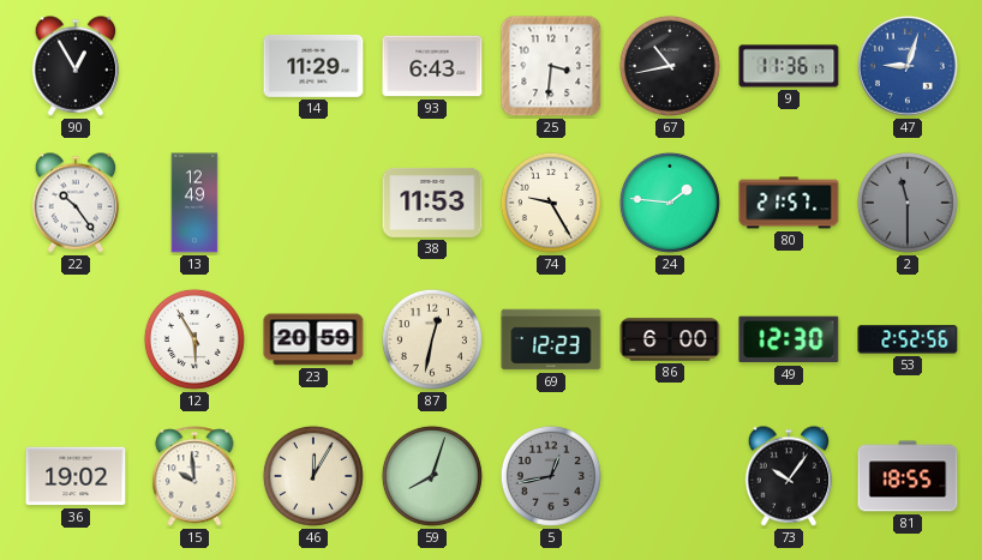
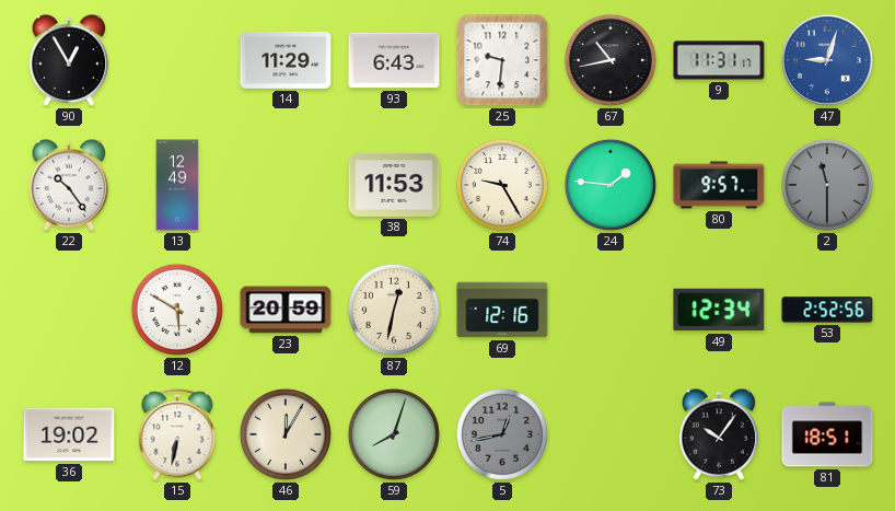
25: 3:31 -> 9:31
9: 11:36 -> 11:31
80: 21:57 -> 9:57
12: 5:55 -> 5:50
69: 12:23 -> 12:16
86: 6:00 -> none
49: 12:30 -> 12:34
15: 9:59 -> 6:32
81: 18:55 -> 18:51
